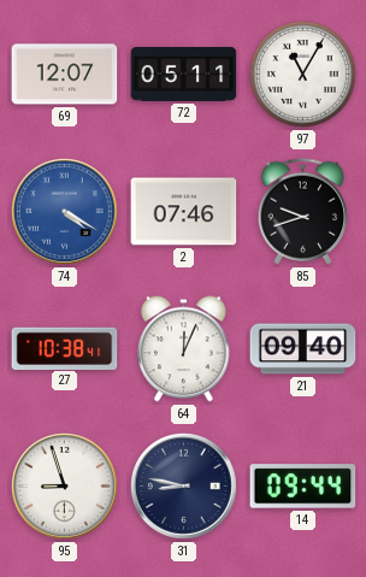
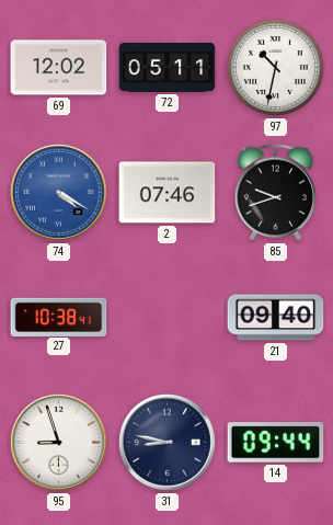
69: 12:07 -> 12:02
97: 11:05 -> 10:32
64: 12:04 -> none
